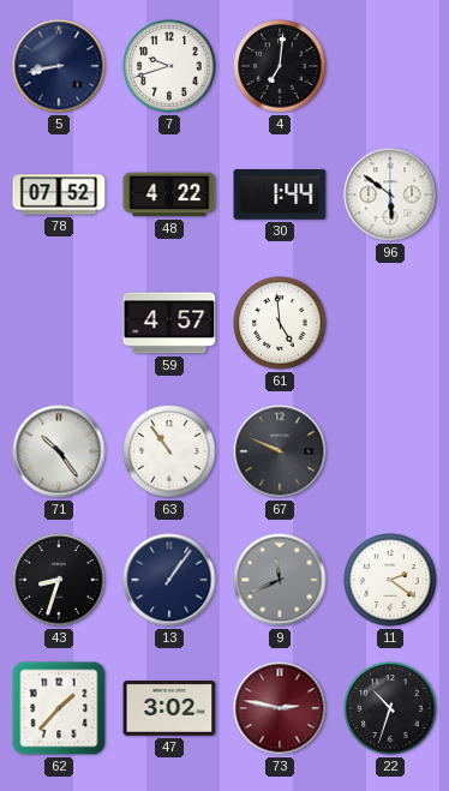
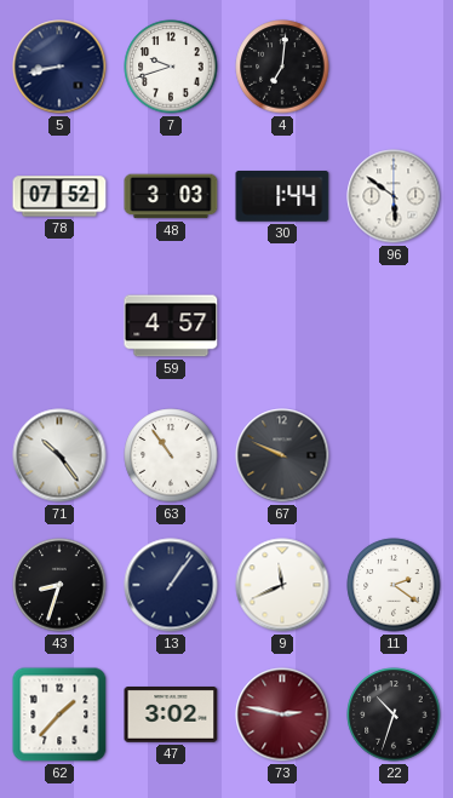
48: 4:22 -> 3:03
61: 4:59 -> none
9 dial: grey -> white
